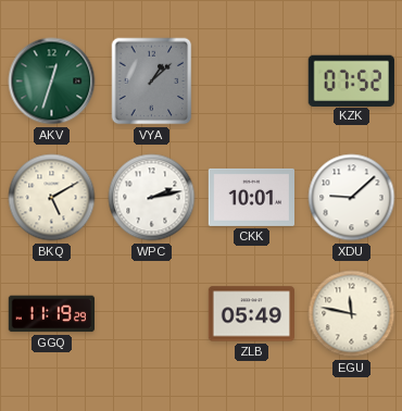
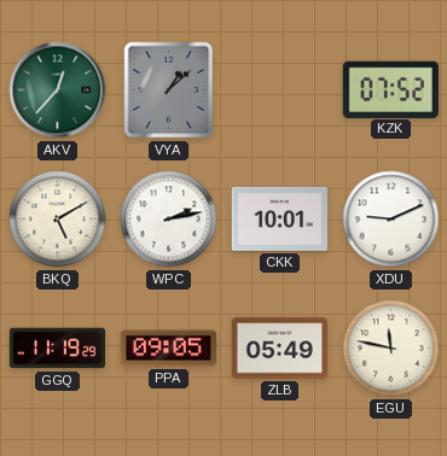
AKV: 12:33 -> 12:37
XDU: 9:08 -> 9:11
PPA: none -> 09:05
